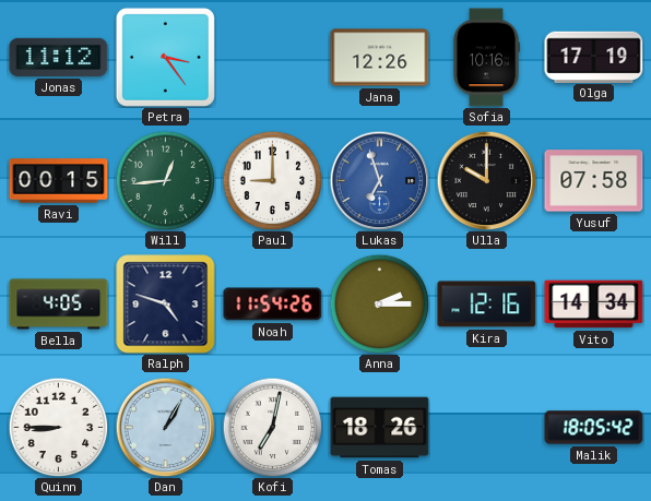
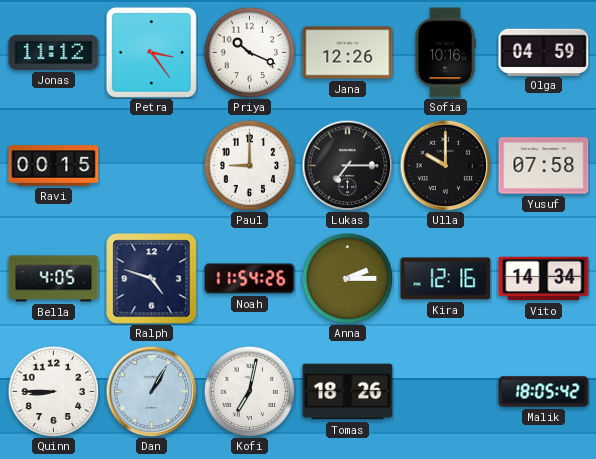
Priya: none -> 10:19
Olga: 17:19 -> 04:59
Will: 12:44 -> none
Lukas: 6:57 -> 7:15
Lukas dial: blue -> black
